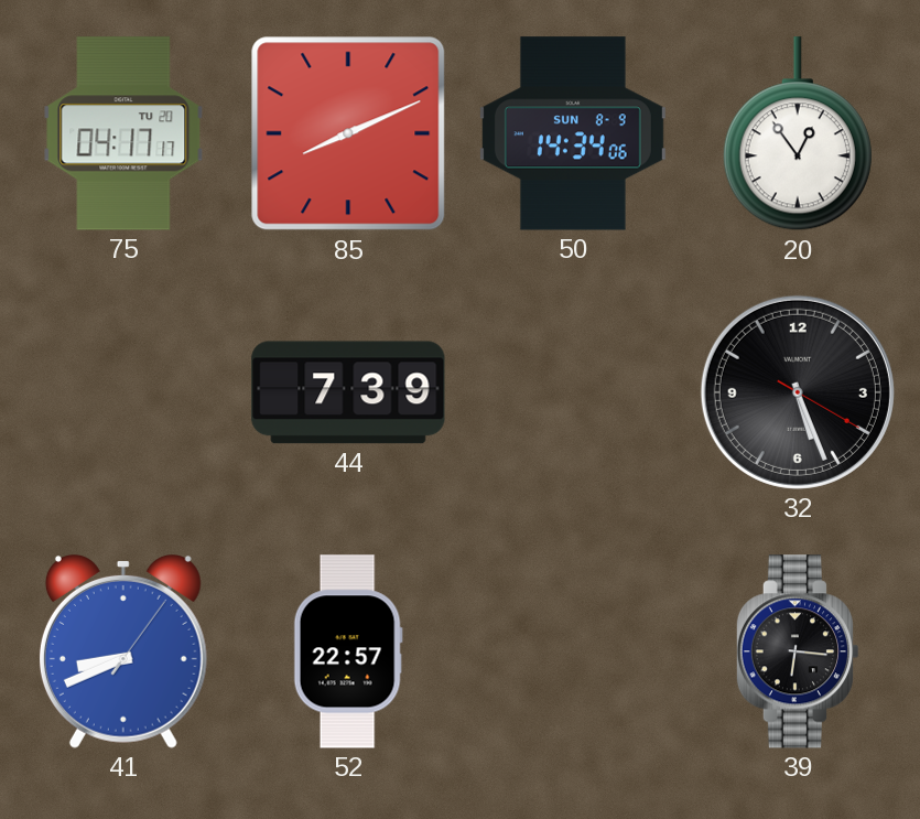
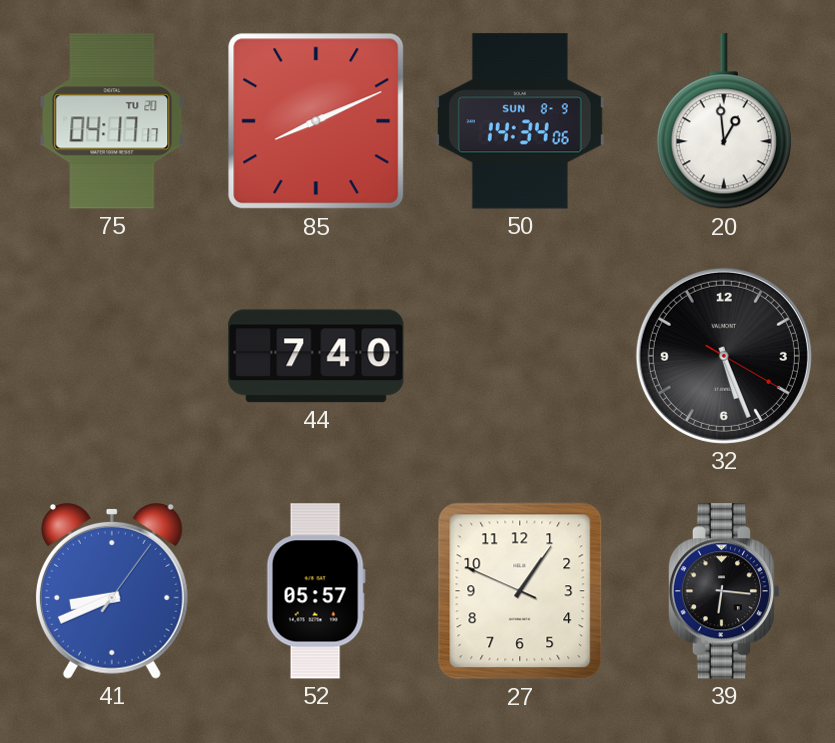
20: 12:54 -> 12:59
44: 7:39 -> 7:40
52: 22:57 -> 05:57
27: none -> 1:05
